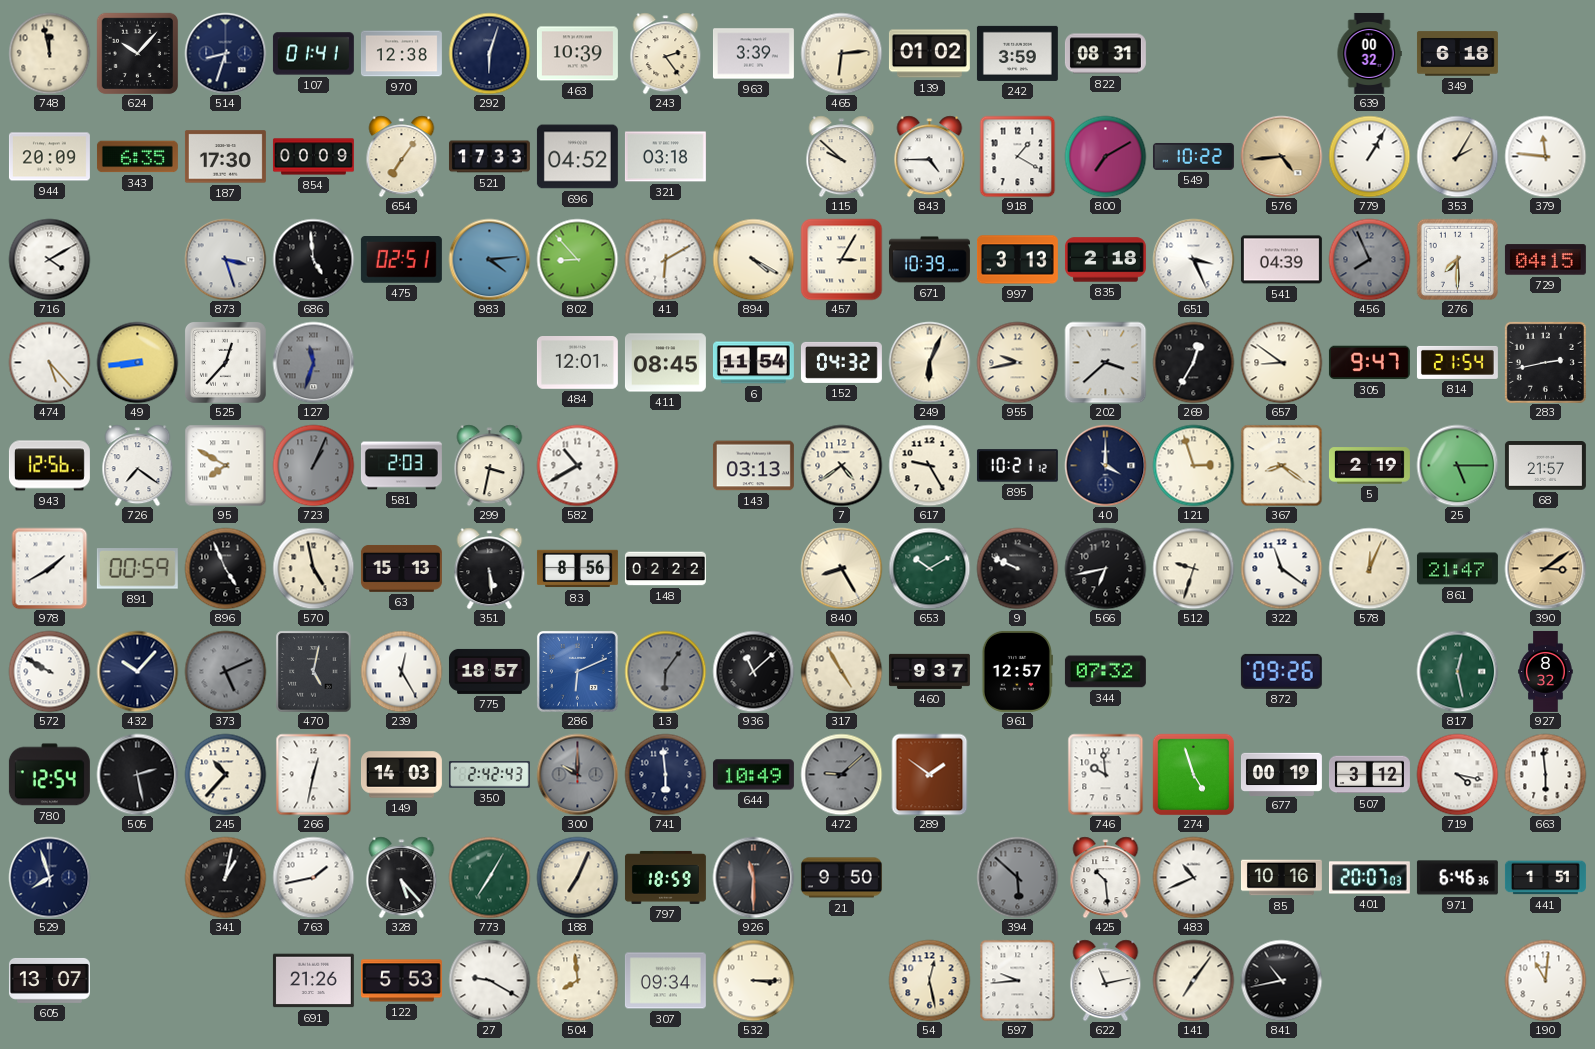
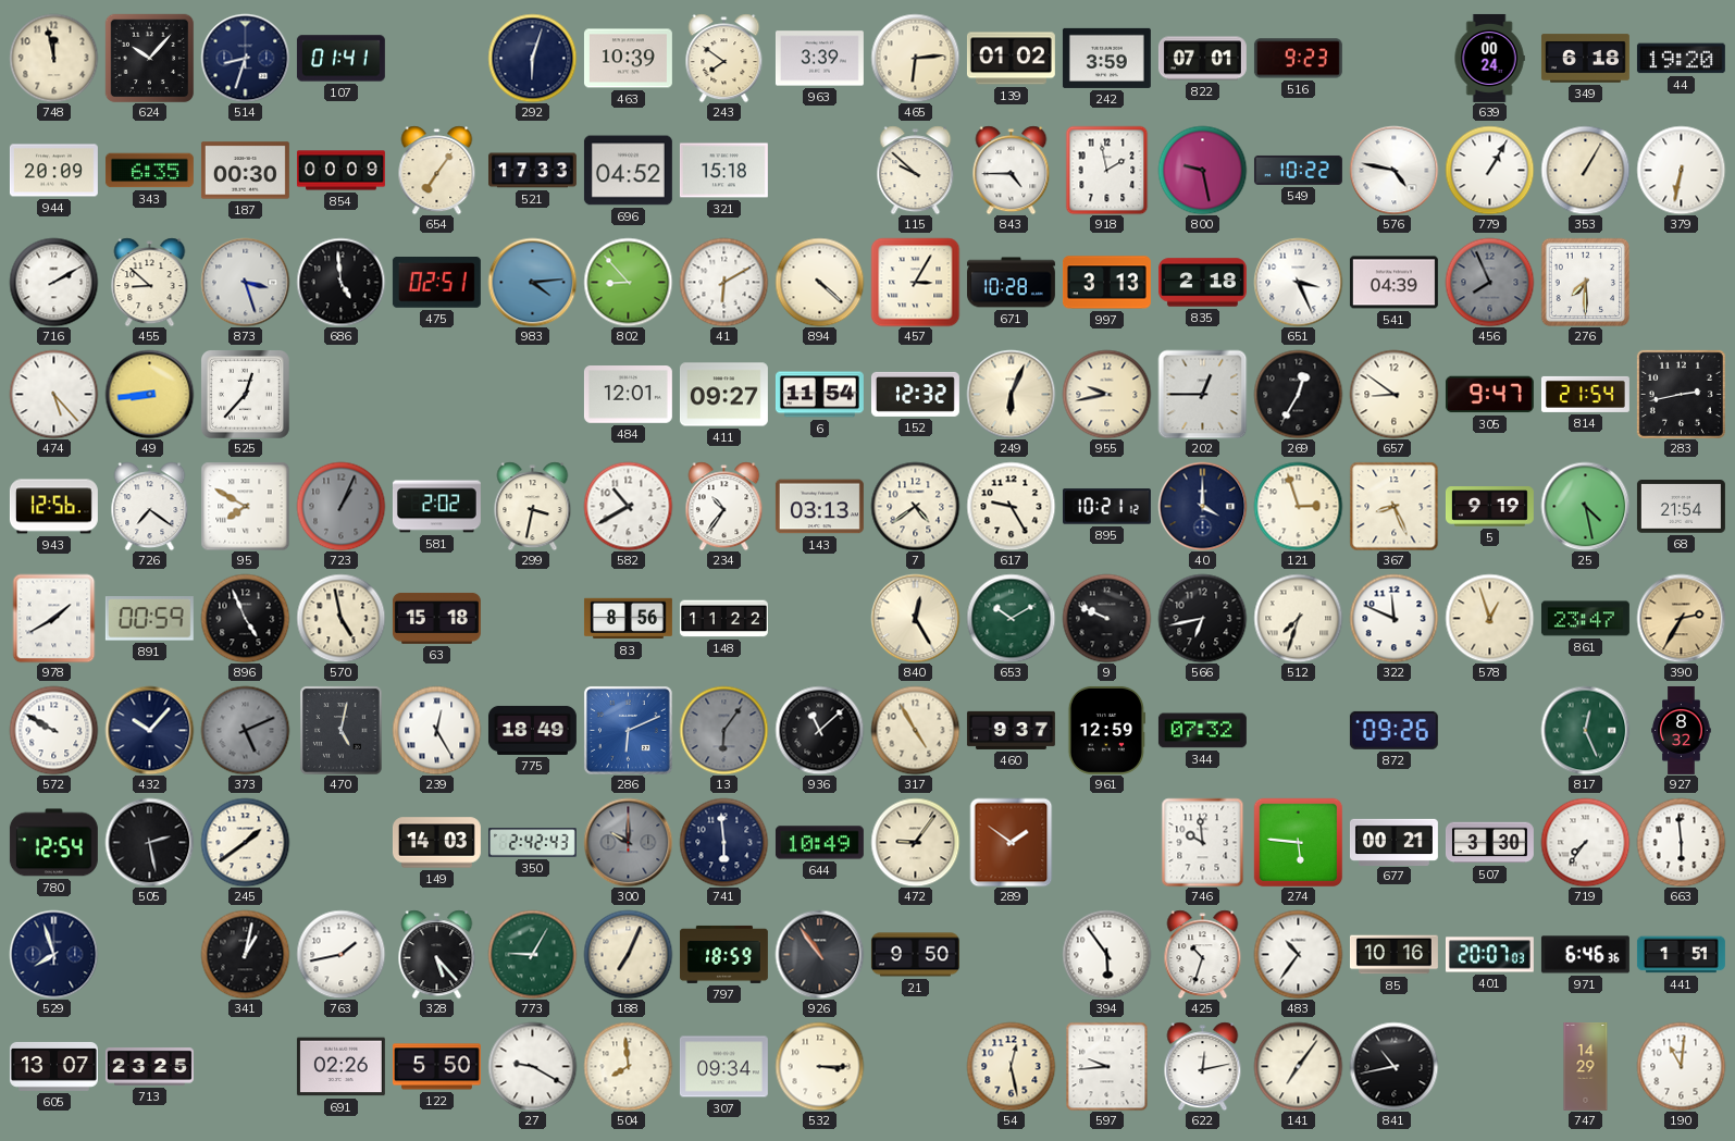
970: 12:38 -> none
243: 2:24 -> 7:51
822: 08:31 -> 07:01
516: none -> 9:23
639: 00:32 -> 00:24
44: none -> 19:20
187: 17:30 -> 00:30
321: 03:18 -> 15:18
918: 1:20 -> 1:58
800: 7:10 -> 9:28
576: 4:44 -> 4:47
576 dial: champagne -> white
353: 2:05 -> 1:05
379: 11:46 -> 6:32
716: 4:10 -> 2:10
455: none -> 8:52
894: 4:20 -> 4:22
671: 10:39 -> 10:28
729: 04:15 -> none
127: 11:33 -> none
411: 08:45 -> 09:27
152: 04:32 -> 12:32
202: 3:38 -> 12:45
581: 2:03 -> 2:02
234: none -> 10:36
367: 8:21 -> 8:26
5: 2:19 -> 9:19
25: 5:15 -> 4:28
68: 21:57 -> 21:54
63: 15:13 -> 15:18
351: 5:29 -> none
148: 02:22 -> 11:22
840: 8:25 -> 12:25
512: 9:33 -> 7:33
322: 11:21 -> 11:49
578: 12:04 -> 12:57
861: 21:47 -> 23:47
390: 3:09 -> 2:35
775: 18:57 -> 18:49
961: 12:57 -> 12:59
817: 12:28 -> 12:26
245: 10:37 -> 1:39
266: 12:32 -> none
472: 9:08 -> 9:06
472 dial: grey -> cream
274: 4:57 -> 5:46
677: 00:19 -> 00:21
507: 3:12 -> 3:30
719: 4:17 -> 7:36
773: 7:05 -> 9:05
926: 11:30 -> 10:54
394: 5:52 -> 5:54
394 dial: grey -> white
425: 10:29 -> 10:33
483: 10:41 -> 10:36
713: none -> 23:25
691: 21:26 -> 02:26
122: 5:53 -> 5:50
622: 11:13 -> 12:13
747: none -> 14:29
